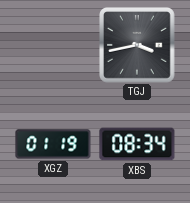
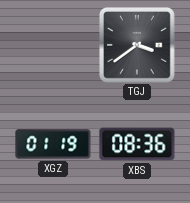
TGJ: 3:43 -> 3:39
XBS: 08:34 -> 08:36
